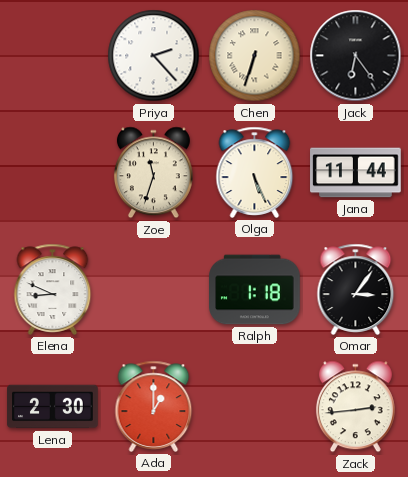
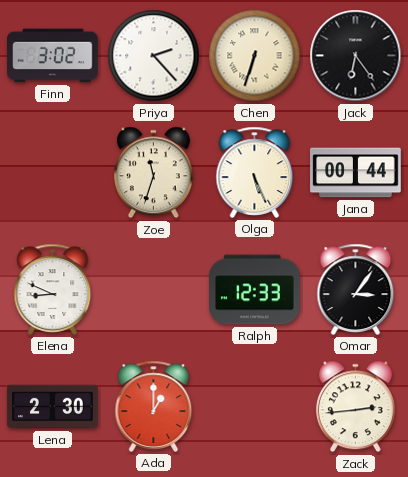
Finn: none -> 3:02
Jana: 11:44 -> 00:44
Ralph: 1:18 -> 12:33
